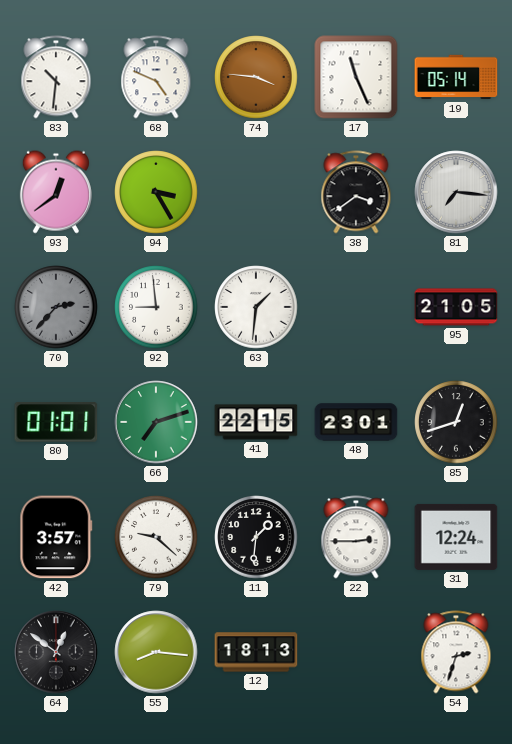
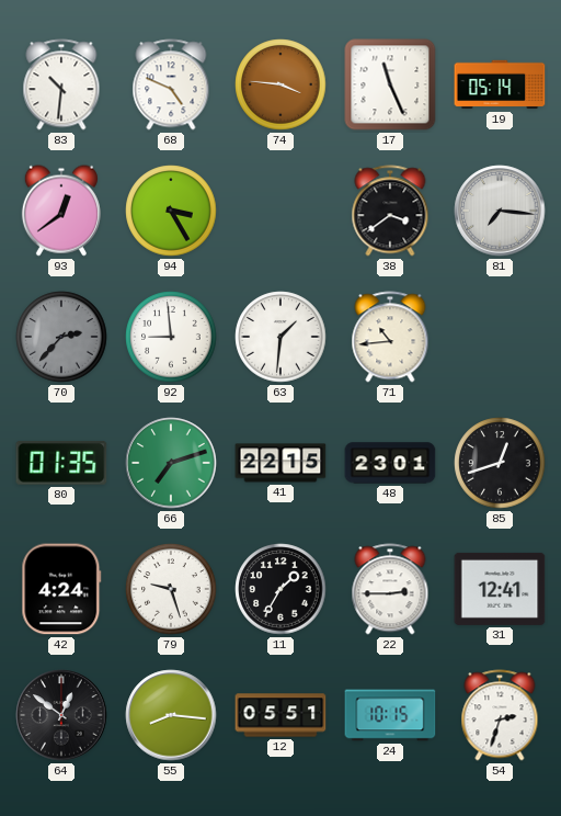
71: none -> 10:44
95: 21:05 -> none
80: 01:01 -> 01:35
42: 3:57 -> 4:24
79: 9:22 -> 9:27
11: 1:31 -> 1:35
31: 12:24 -> 12:41
12: 18:13 -> 05:51
24: none -> 10:15
